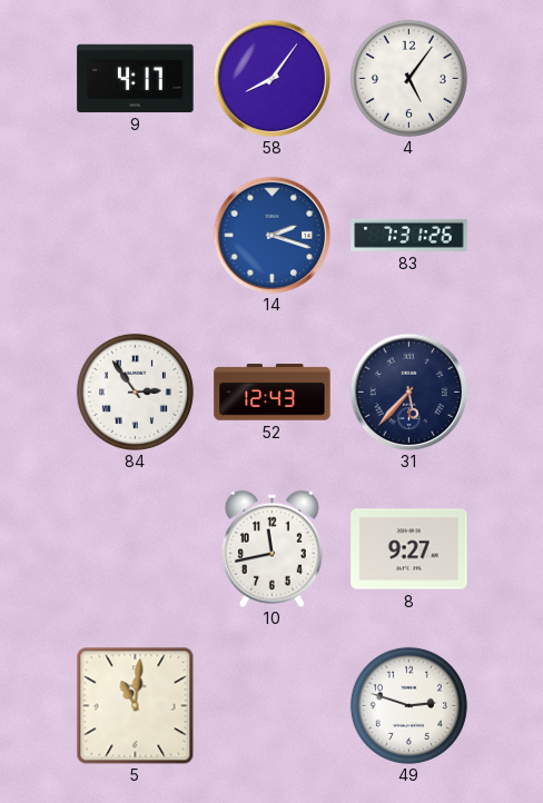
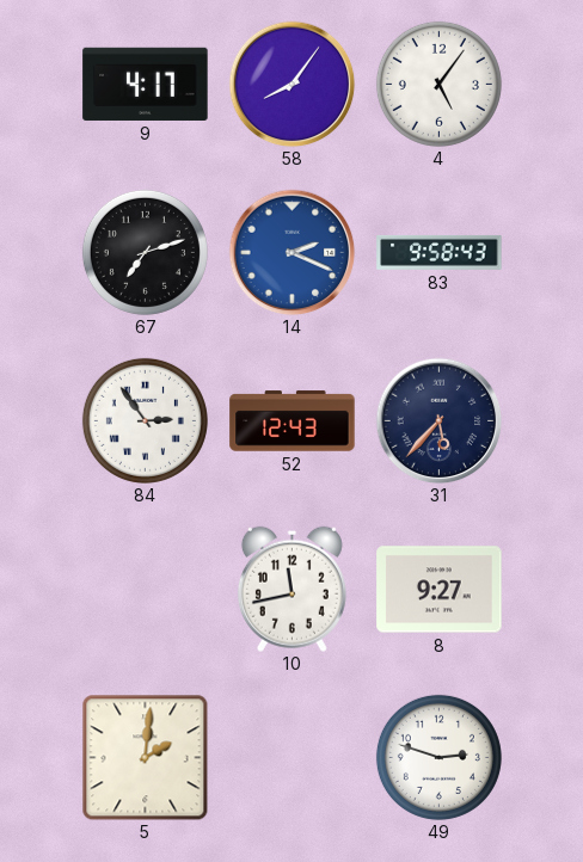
67: none -> 7:12
14: 2:18 -> 2:19
83: 7:31 -> 9:58
5: 11:01 -> 2:01
